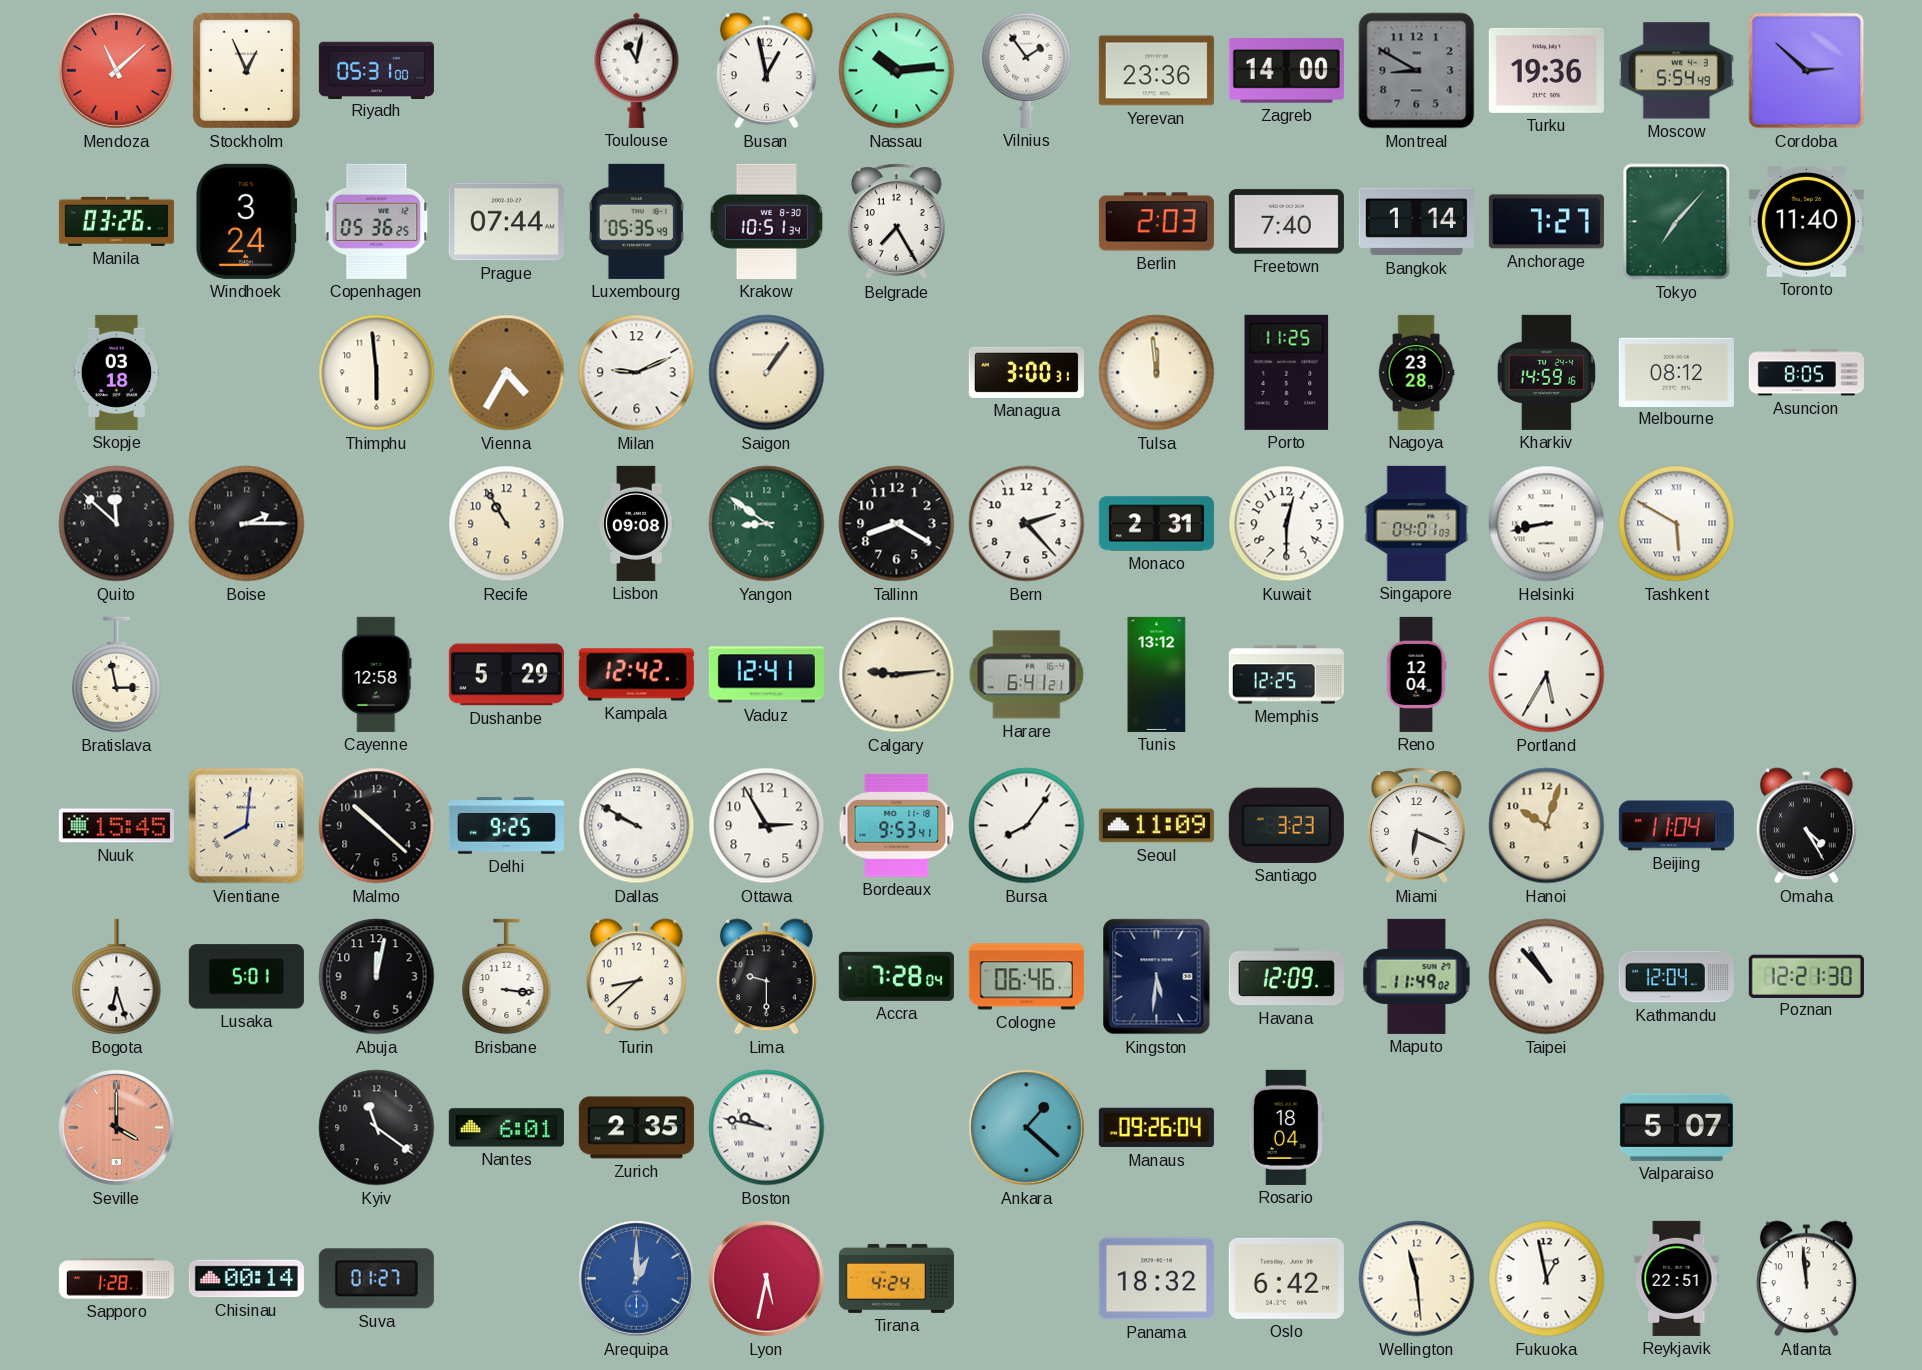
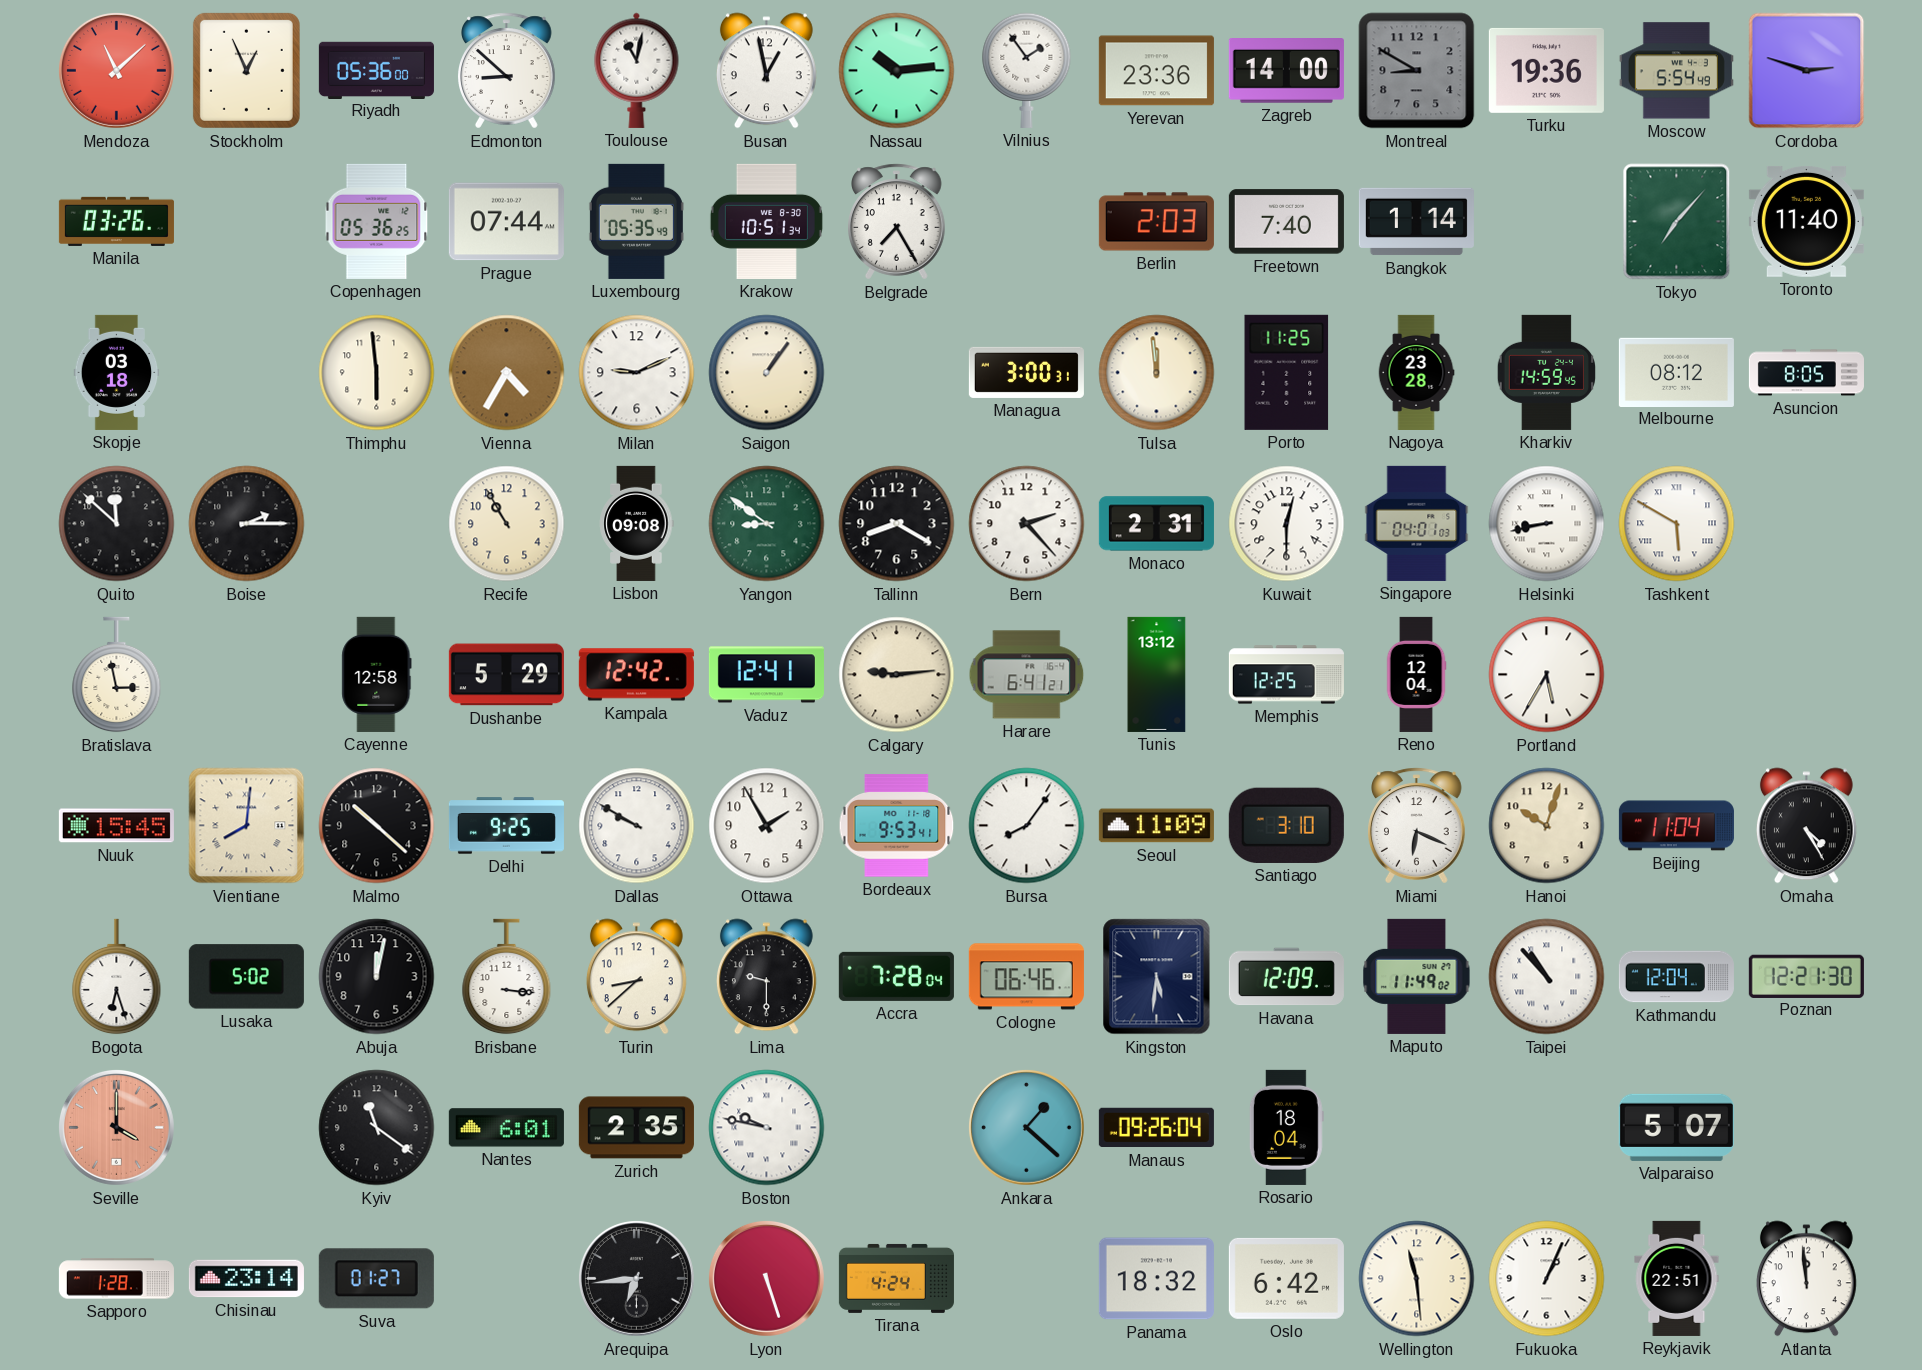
Riyadh: 05:31 -> 05:36
Edmonton: none -> 8:52
Cordoba: 2:52 -> 2:48
Windhoek: 3:24 -> none
Anchorage: 7:27 -> none
Kharkiv: 14:59:16 -> 14:59:45
Ottawa: 2:55 -> 1:55
Santiago: 3:23 -> 3:10
Lusaka: 5:01 -> 5:02
Chisinau: 00:14 -> 23:14
Arequipa: 1:00 -> 6:44
Arequipa dial: blue -> black
Lyon: 5:32 -> 5:27
Fukuoka: 12:58 -> 1:04
